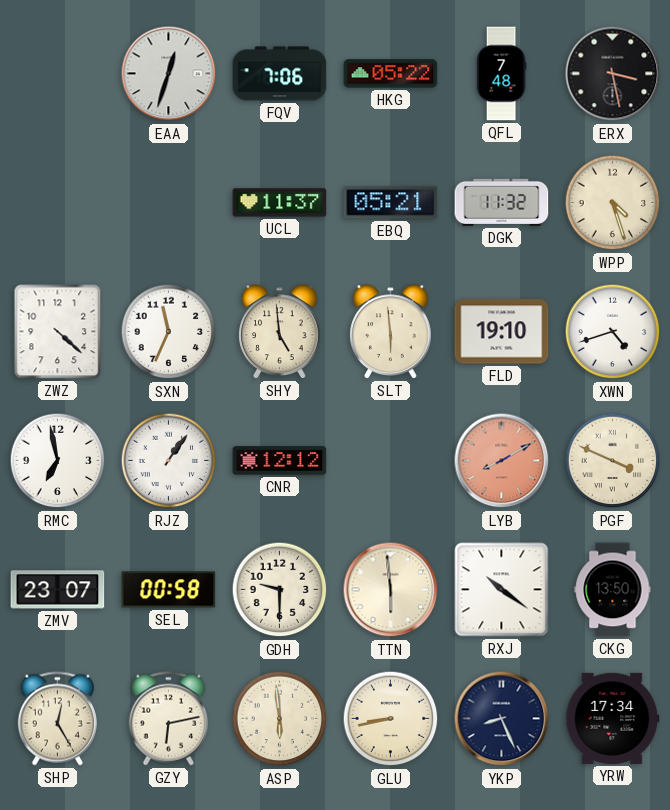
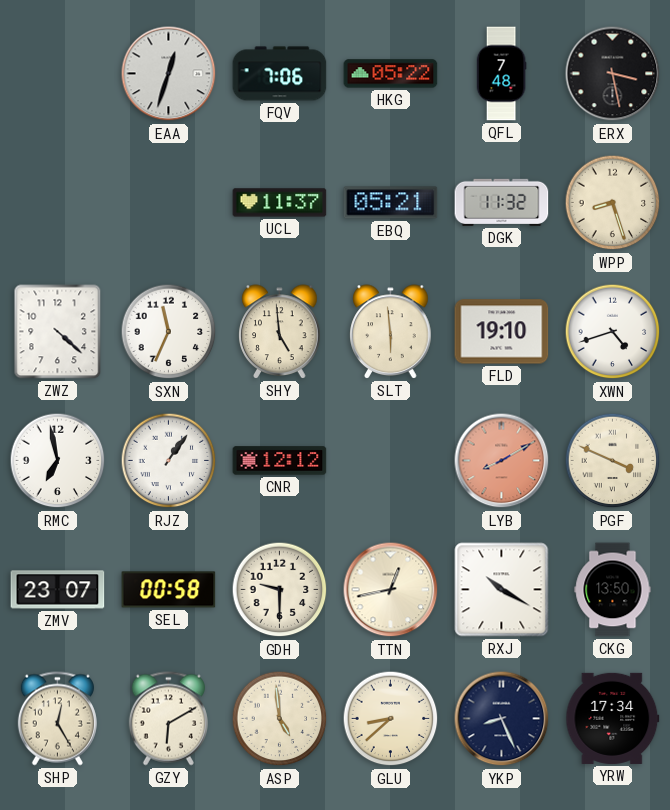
WPP: 4:27 -> 8:27
TTN: 5:59 -> 12:43
RXJ: 10:21 -> 10:20
GZY: 6:13 -> 6:10
ASP: 5:59 -> 4:59
GLU: 8:43 -> 8:38
